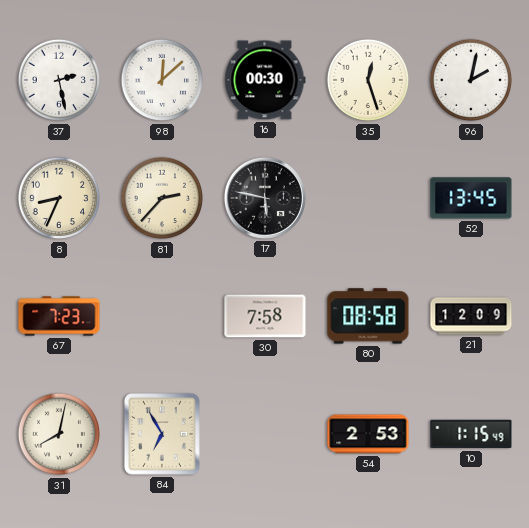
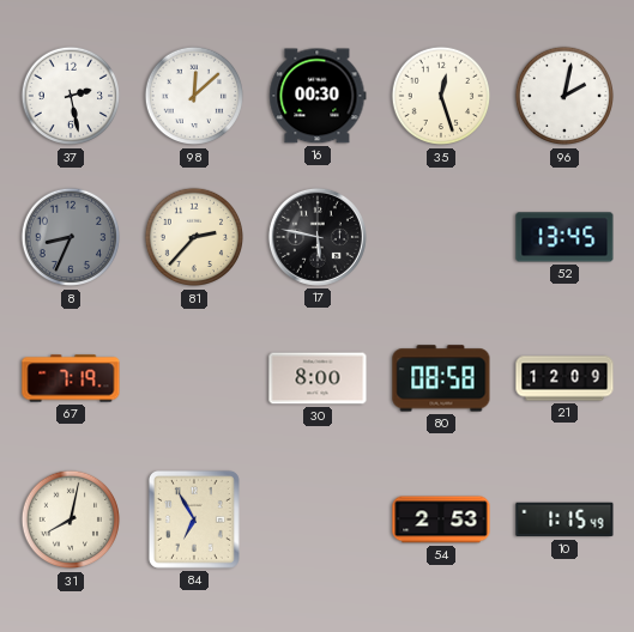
8 dial: cream -> grey
67: 7:23 -> 7:19
30: 7:58 -> 8:00
